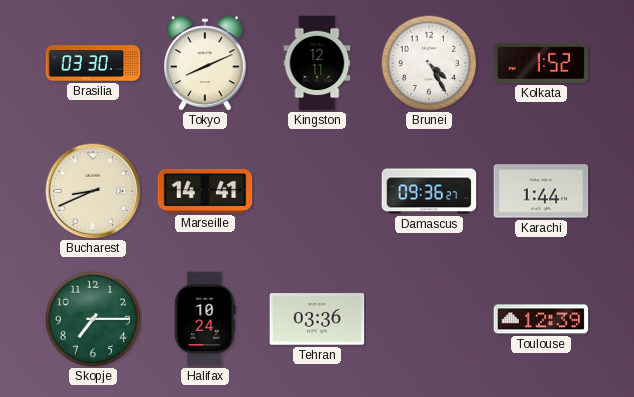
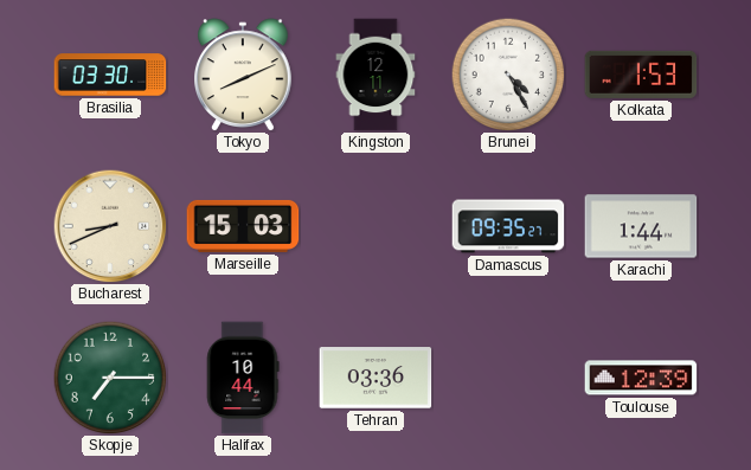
Kolkata: 1:52 -> 1:53
Marseille: 14:41 -> 15:03
Damascus: 09:36 -> 09:35
Halifax: 10:24 -> 10:44
